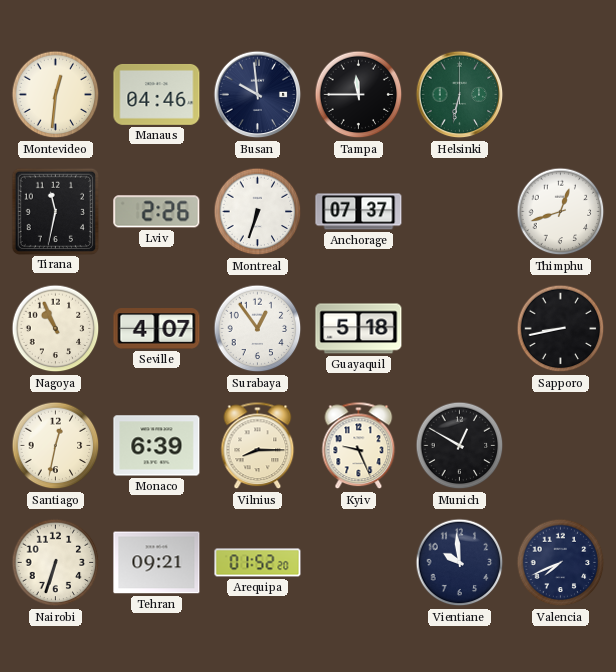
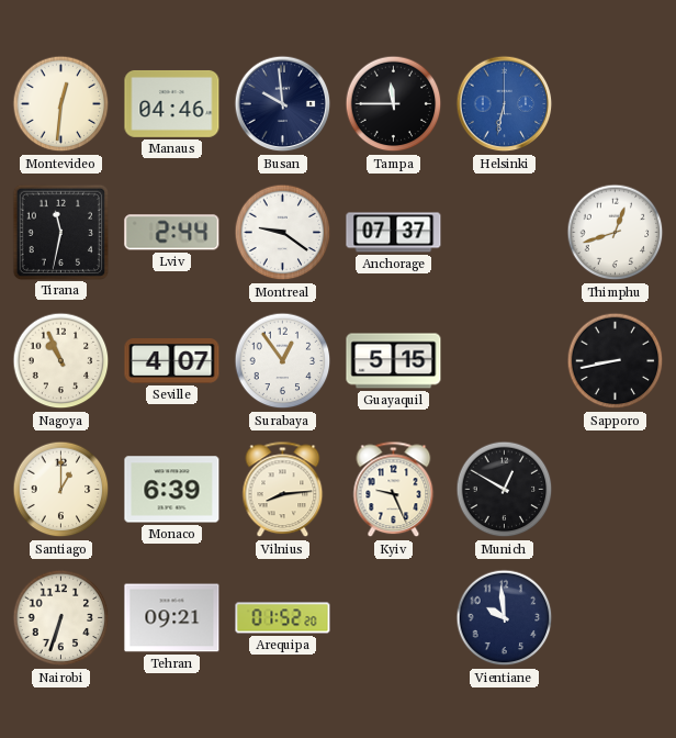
Helsinki dial: green -> blue
Lviv: 2:26 -> 2:44
Montreal: 6:33 -> 9:21
Guayaquil: 5:18 -> 5:15
Santiago: 12:32 -> 1:00
Vilnius: 8:15 -> 8:14
Valencia: 7:41 -> none
